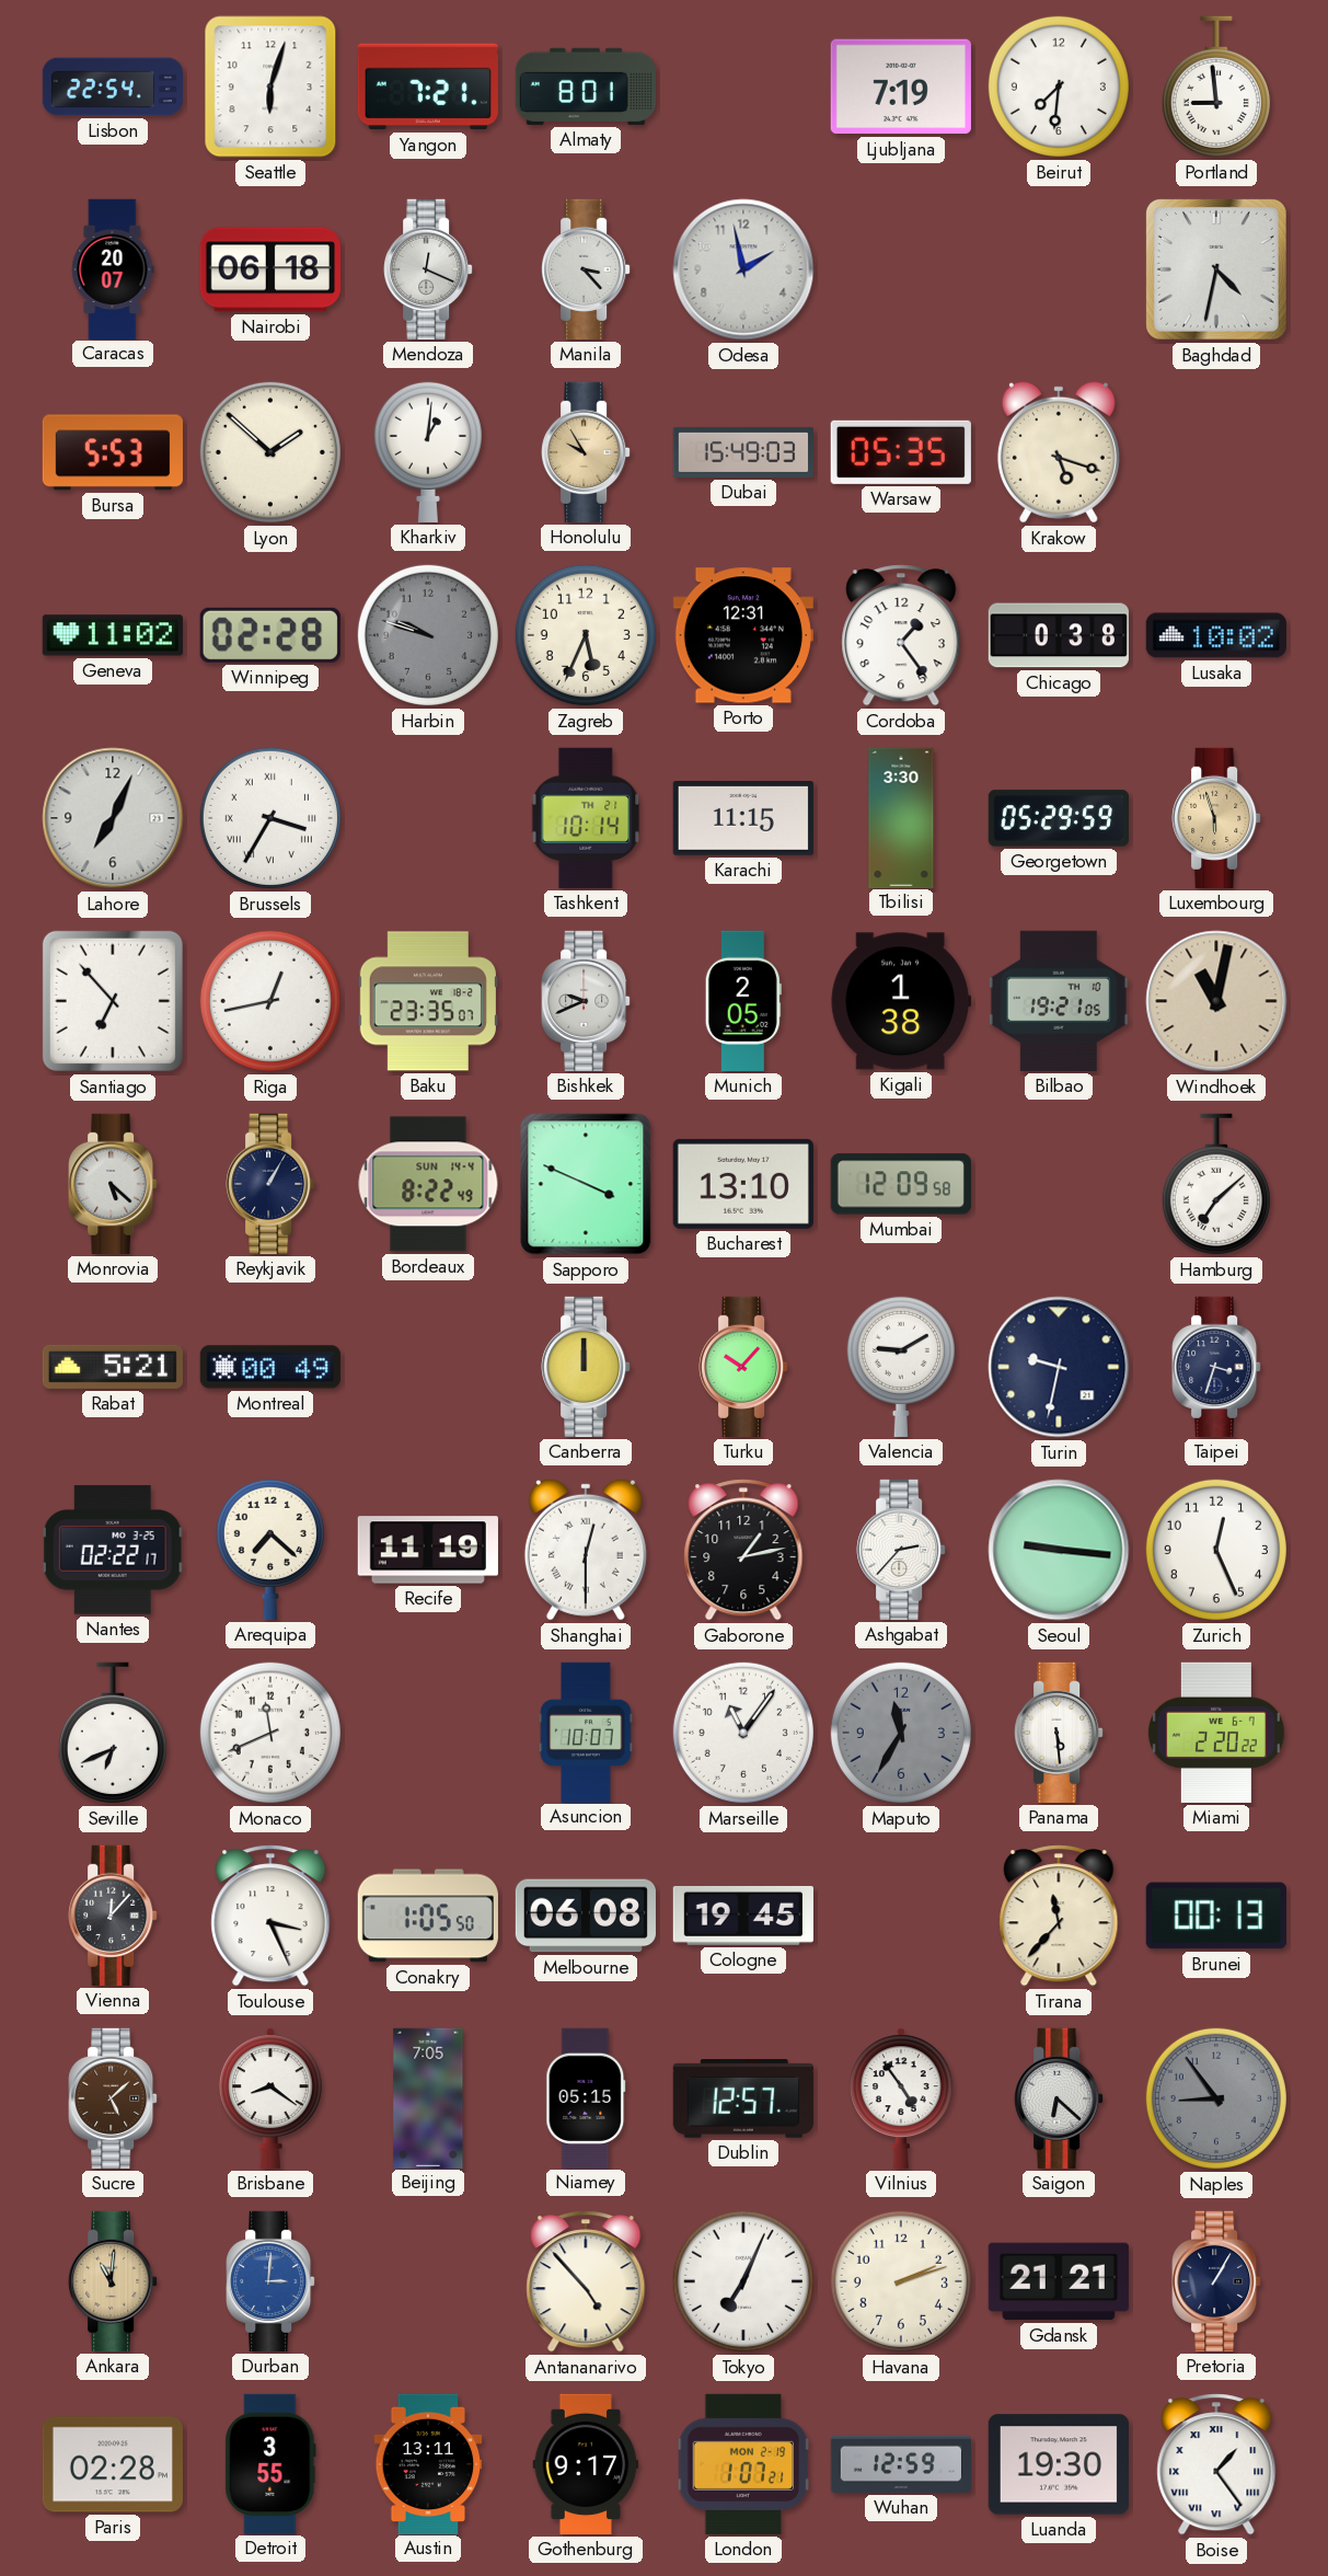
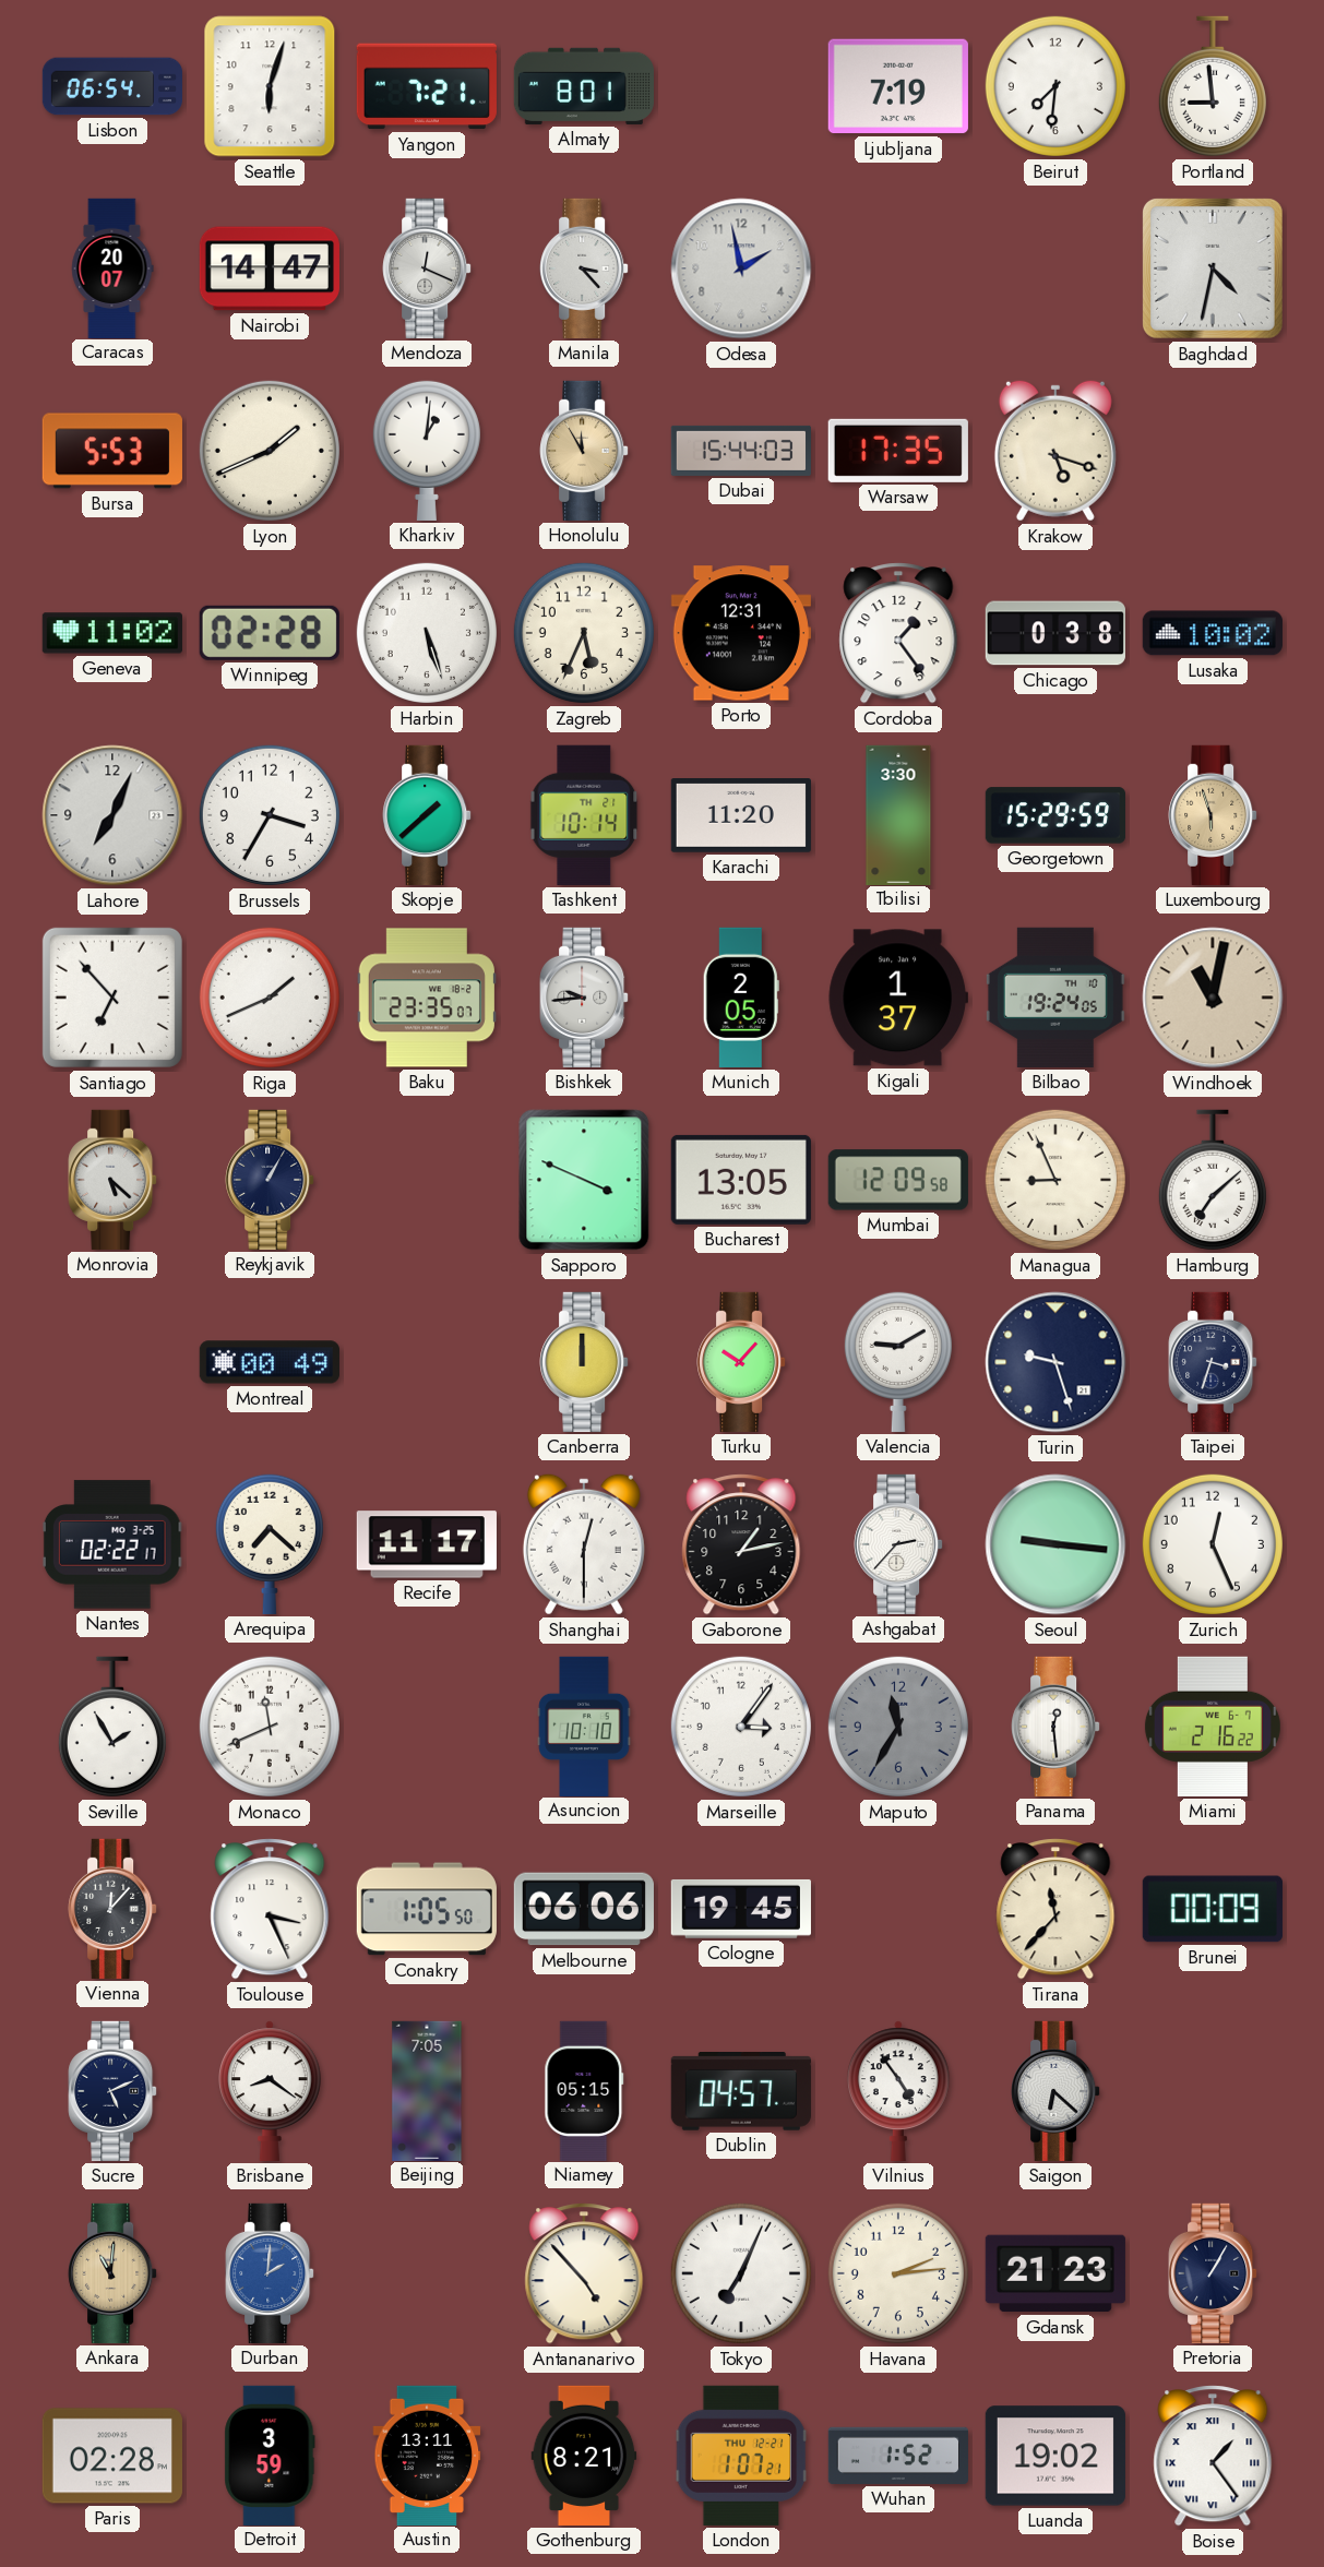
Lisbon: 22:54 -> 06:54
Nairobi: 06:18 -> 14:47
Lyon: 1:52 -> 1:41
Honolulu: 9:55 -> 11:55
Dubai: 15:49 -> 15:44
Warsaw: 05:35 -> 17:35
Harbin: 9:48 -> 5:27
Harbin dial: grey -> white
Brussels numerals: Roman -> Arabic
Skopje: none -> 1:38
Karachi: 11:15 -> 11:20
Georgetown: 05:29 -> 15:29
Riga: 12:43 -> 1:41
Bishkek: 9:41 -> 9:44
Kigali: 1:38 -> 1:37
Bilbao: 19:21 -> 19:24
Bordeaux: 8:22 -> none
Bucharest: 13:10 -> 13:05
Managua: none -> 8:56
Rabat: 5:21 -> none
Turin: 9:32 -> 9:27
Recife: 11:19 -> 11:17
Seville: 6:41 -> 1:55
Asuncion: 10:07 -> 10:10
Marseille: 11:06 -> 3:06
Panama: 5:29 -> 12:29
Miami: 2:20 -> 2:16
Melbourne: 06:08 -> 06:06
Brunei: 00:13 -> 00:09
Sucre: 5:08 -> 5:11
Sucre dial: brown -> navy
Dublin: 12:57 -> 04:57
Naples: 8:54 -> none
Durban: 3:01 -> 2:01
Havana: 2:12 -> 2:14
Gdansk: 21:21 -> 21:23
Detroit: 3:55 -> 3:59
Gothenburg: 9:17 -> 8:21
London date: MON 2-19 -> THU 12-21
Wuhan: 12:59 -> 1:52
Luanda: 19:30 -> 19:02
